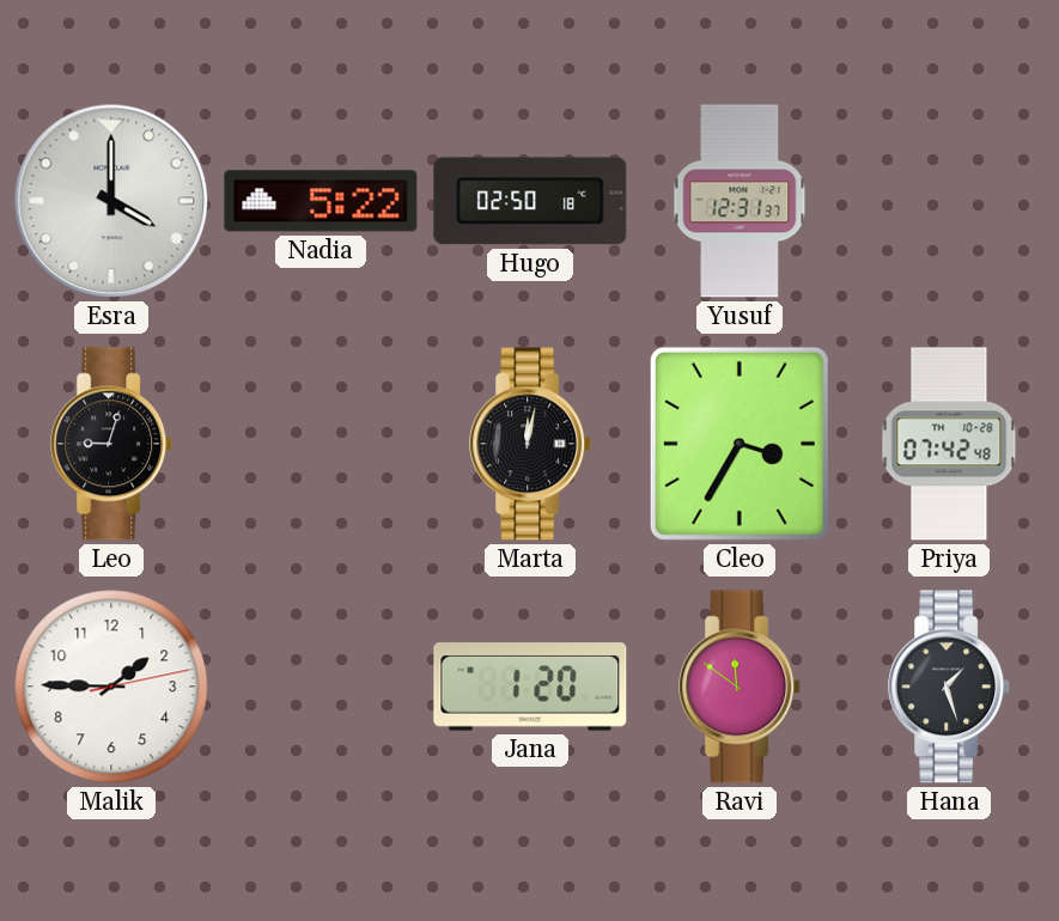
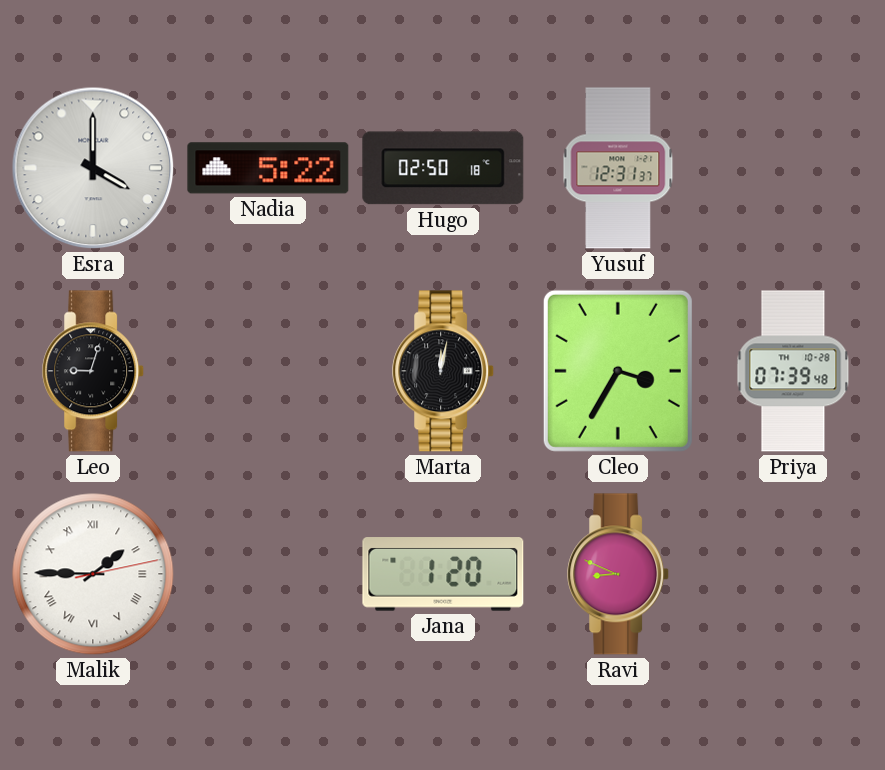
Priya: 07:42 -> 07:39
Malik numerals: Arabic -> Roman
Ravi: 11:51 -> 8:49
Hana: 1:27 -> none
